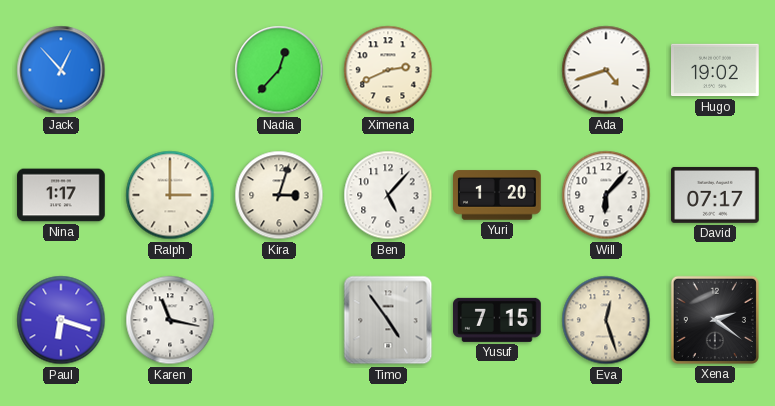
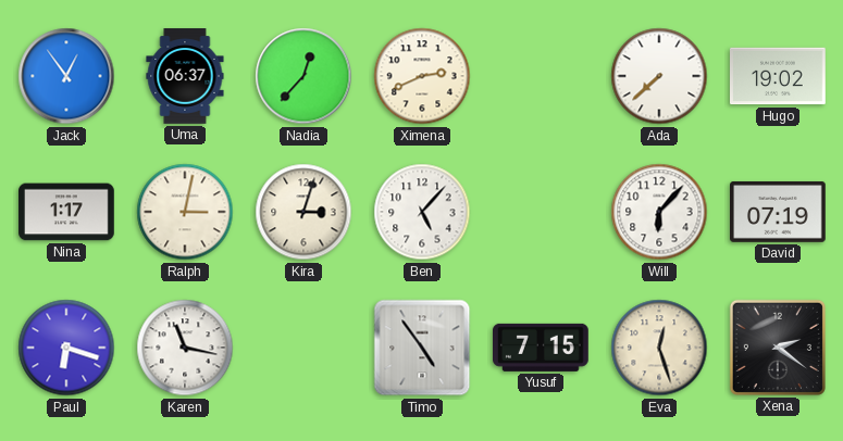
Jack: 12:53 -> 12:54
Uma: none -> 06:37
Ada: 4:42 -> 7:38
Ralph: 3:00 -> 3:02
Yuri: 1:20 -> none
David: 07:17 -> 07:19
